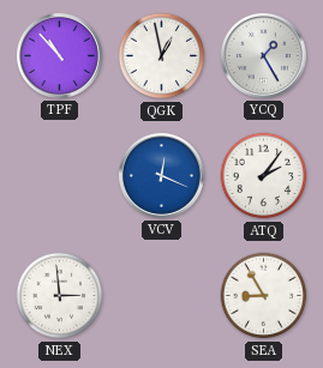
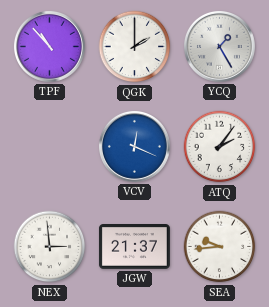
QGK: 12:58 -> 2:00
JGW: none -> 21:37
SEA: 8:55 -> 9:44
